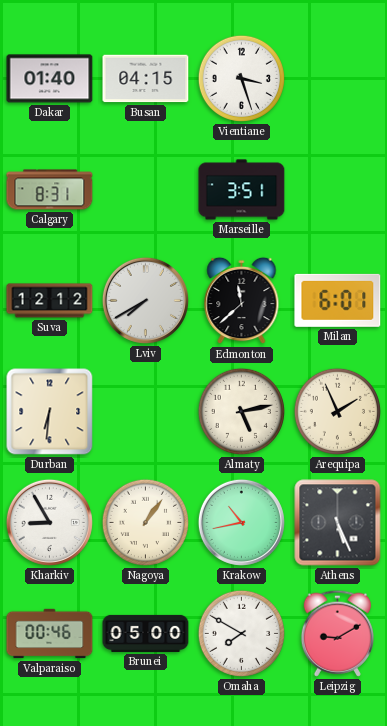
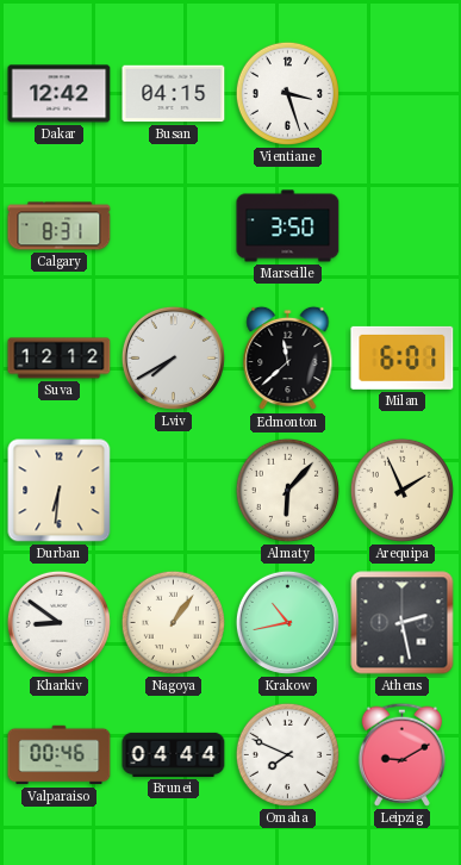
Dakar: 01:40 -> 12:42
Marseille: 3:51 -> 3:50
Almaty: 5:13 -> 6:07
Kharkiv: 8:55 -> 8:51
Athens: 5:26 -> 2:28
Brunei: 05:00 -> 04:44
Omaha: 7:50 -> 7:49
